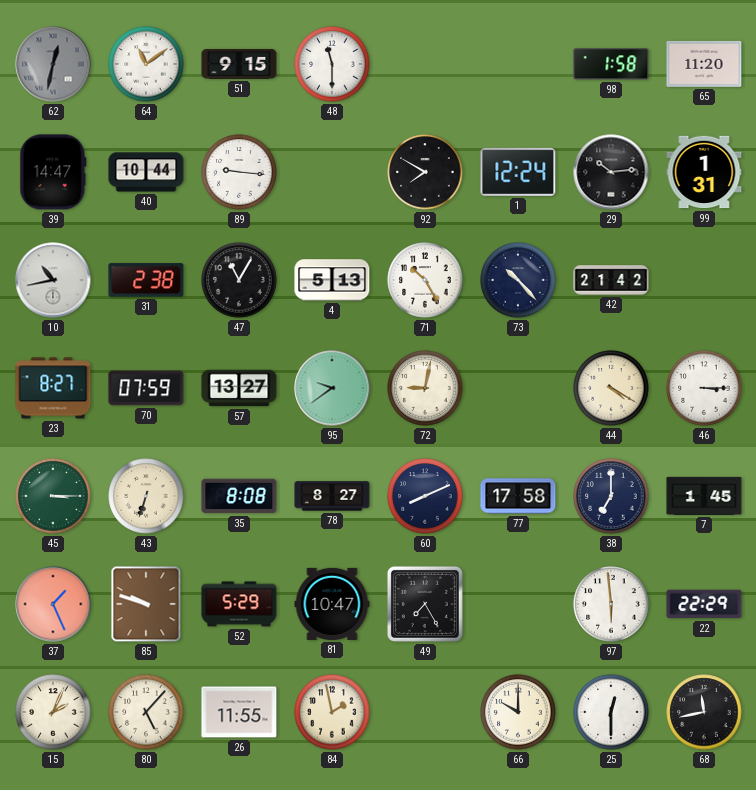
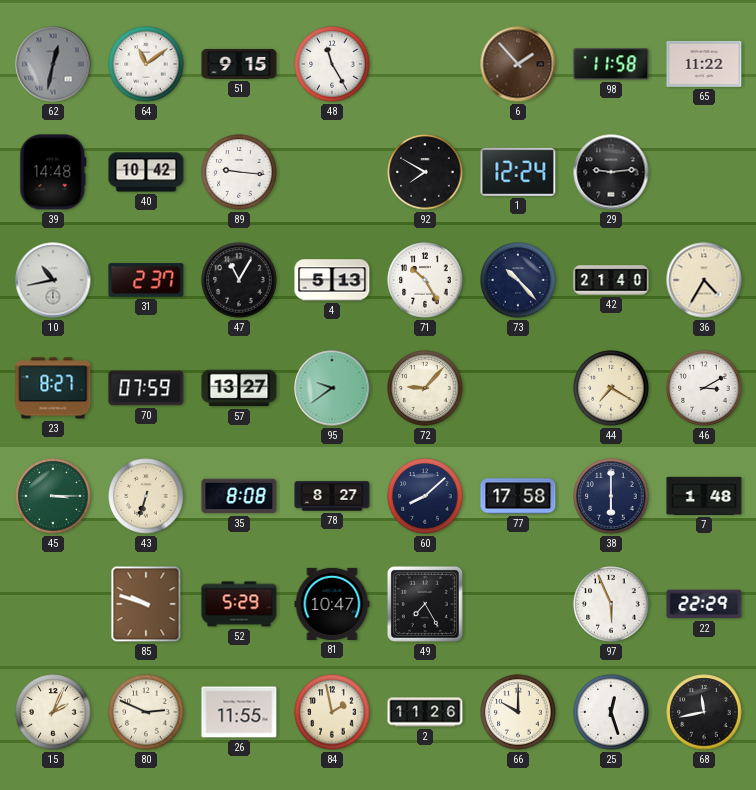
48: 11:30 -> 11:25
6: none -> 1:53
98: 1:58 -> 11:58
65: 11:20 -> 11:22
39: 14:47 -> 14:48
40: 10:44 -> 10:42
29: 10:14 -> 9:14
99: 1:31 -> none
31: 2:38 -> 2:37
42: 21:42 -> 21:40
36: none -> 4:35
72: 9:02 -> 9:07
44: 4:20 -> 7:20
46: 3:15 -> 3:10
60: 8:11 -> 8:08
38: 7:00 -> 6:00
7: 1:45 -> 1:48
37: 1:26 -> none
97: 5:59 -> 5:56
80: 5:07 -> 2:49
2: none -> 11:26
25: 12:30 -> 12:27
